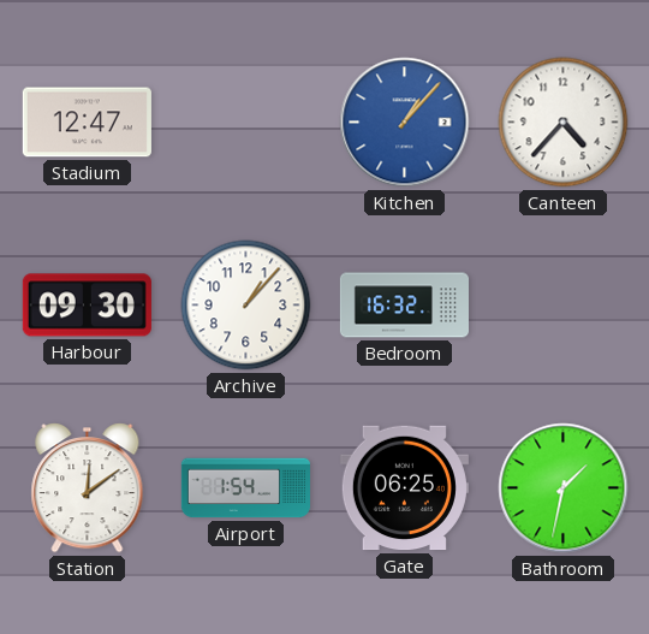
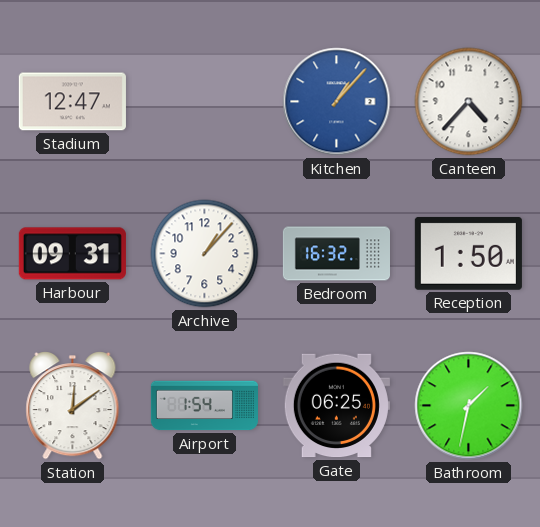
Harbour: 09:30 -> 09:31
Reception: none -> 1:50
